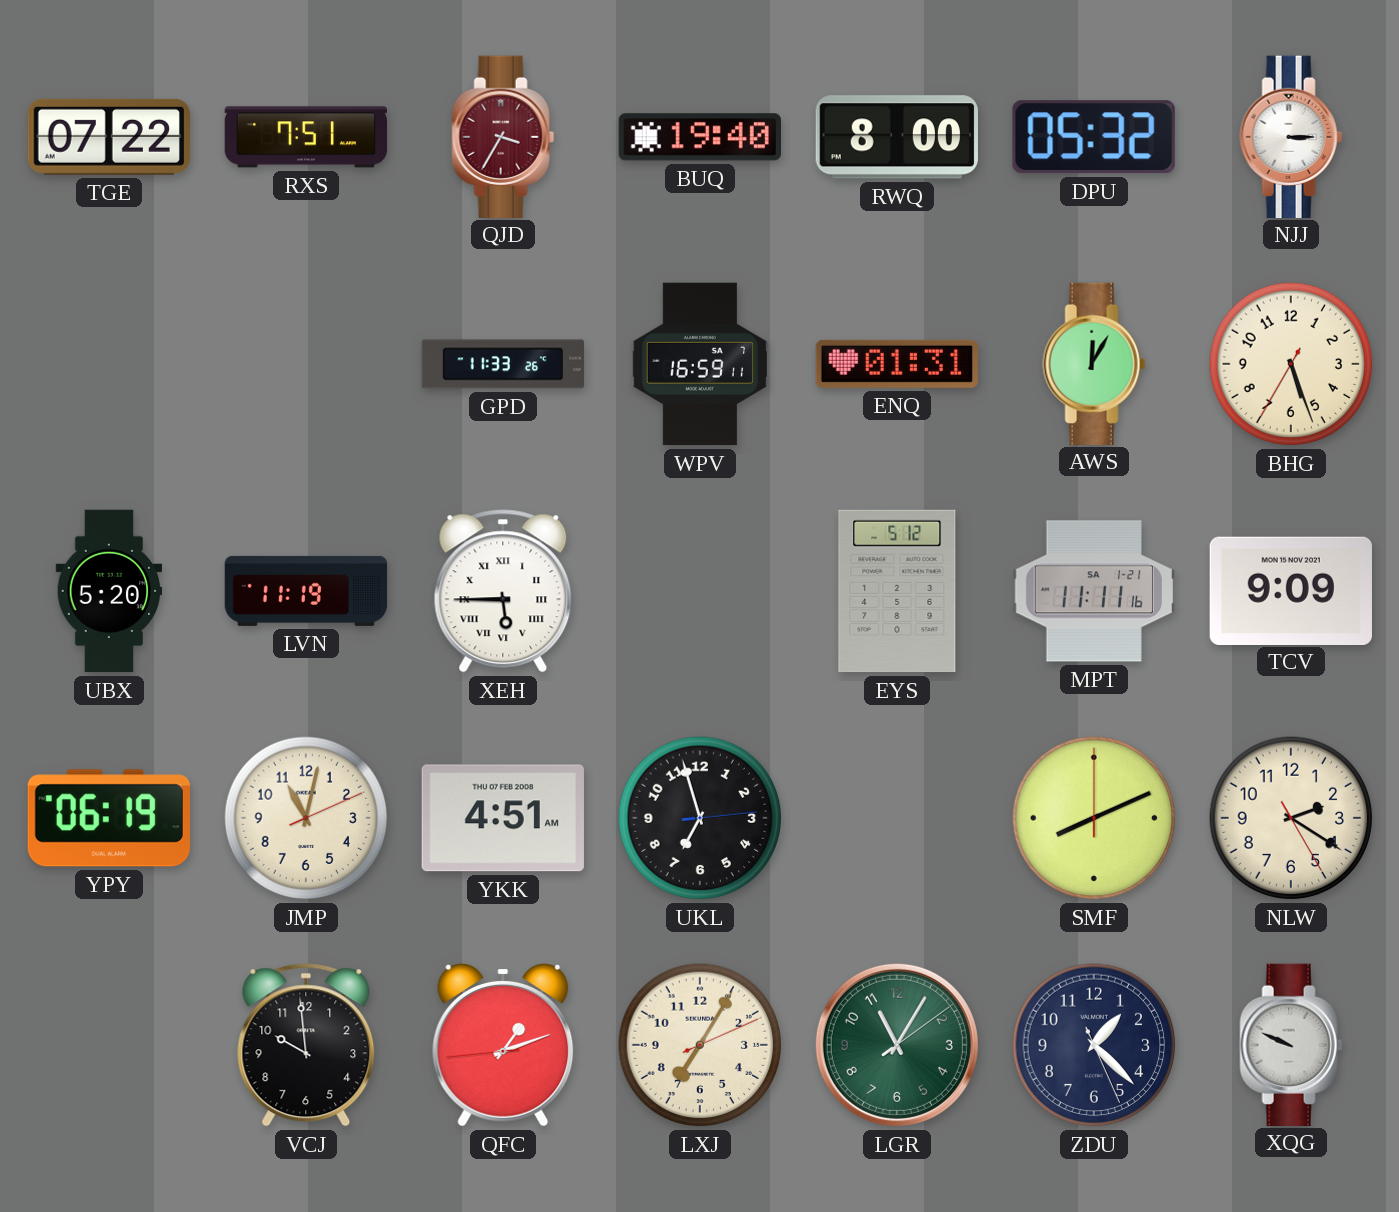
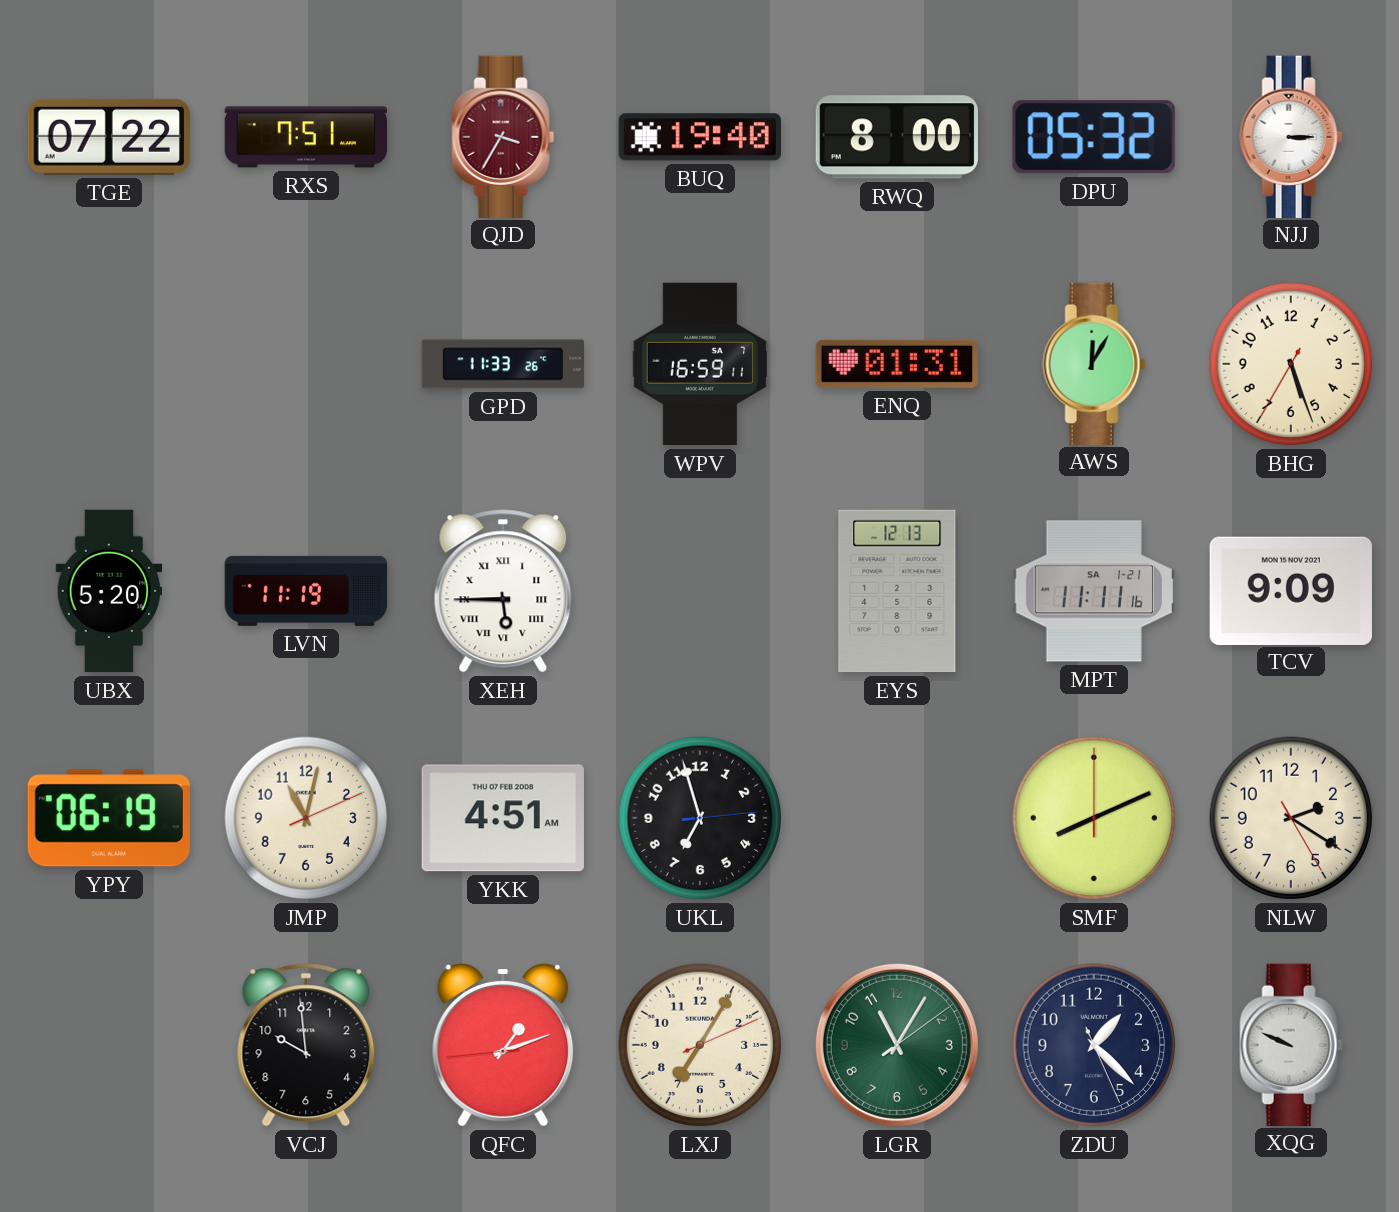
EYS: 5:12 -> 12:13
